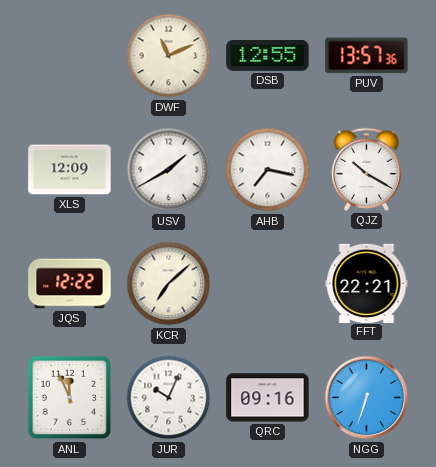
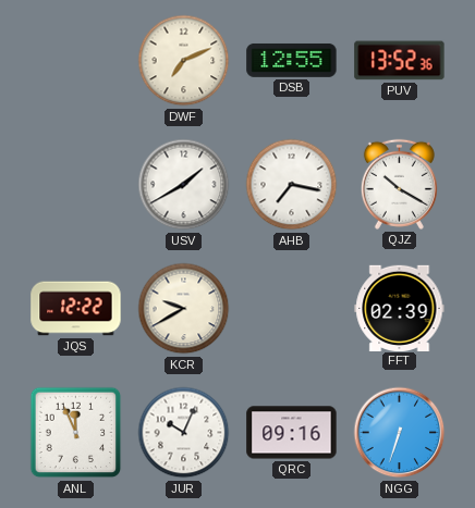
DWF: 11:11 -> 7:11
PUV: 13:57 -> 13:52
XLS: 12:09 -> none
KCR: 7:08 -> 9:40
FFT: 22:21 -> 02:39
